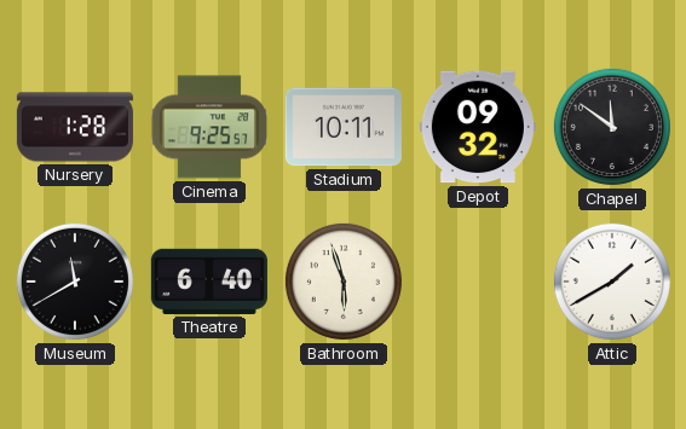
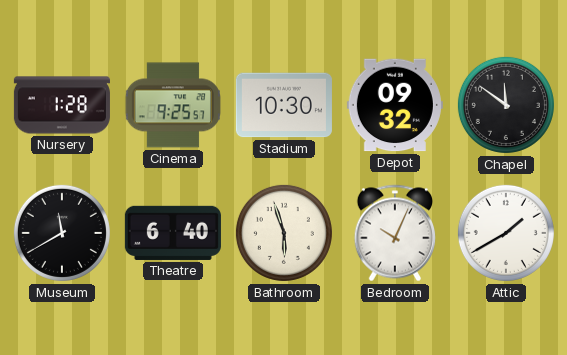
Stadium: 10:11 -> 10:30
Bedroom: none -> 10:04
